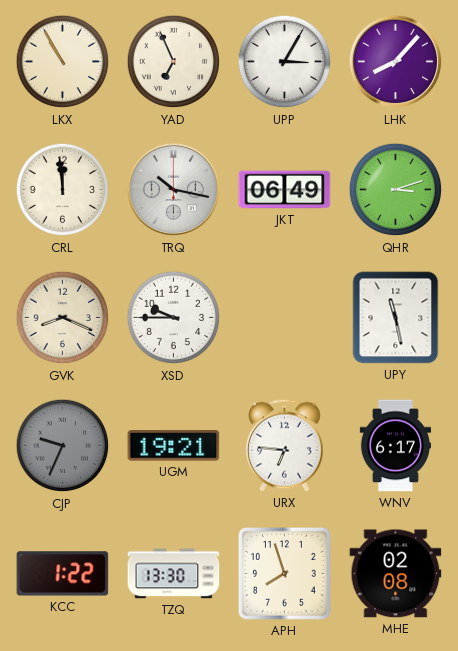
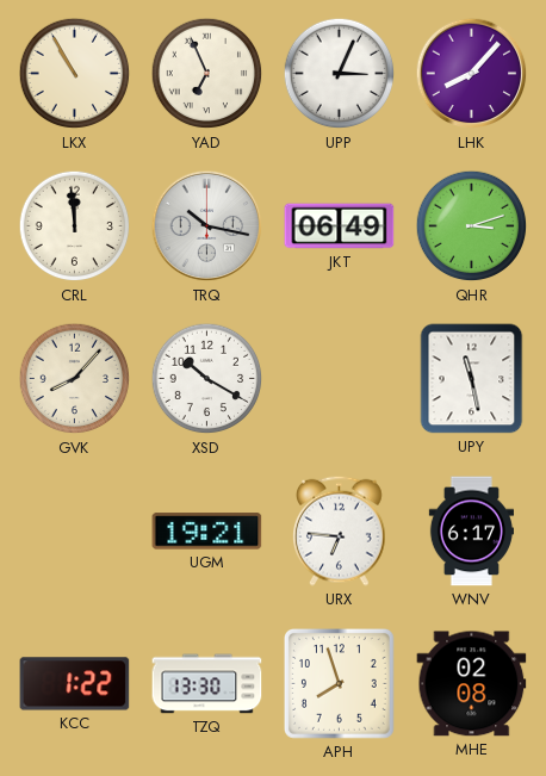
UPP: 3:05 -> 3:04
GVK: 8:19 -> 8:07
XSD: 9:45 -> 10:20
CJP: 9:34 -> none
